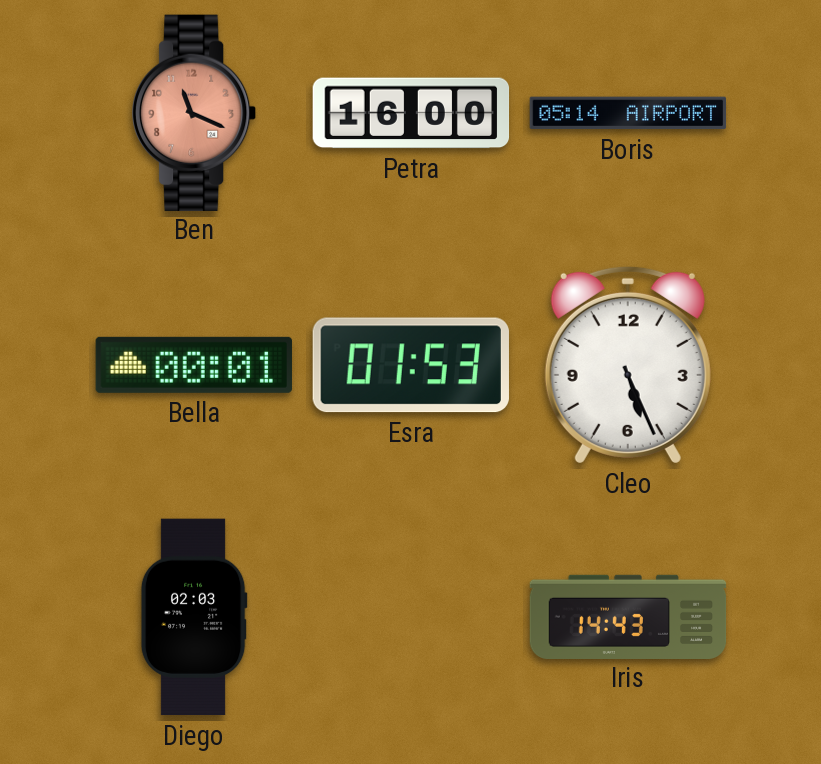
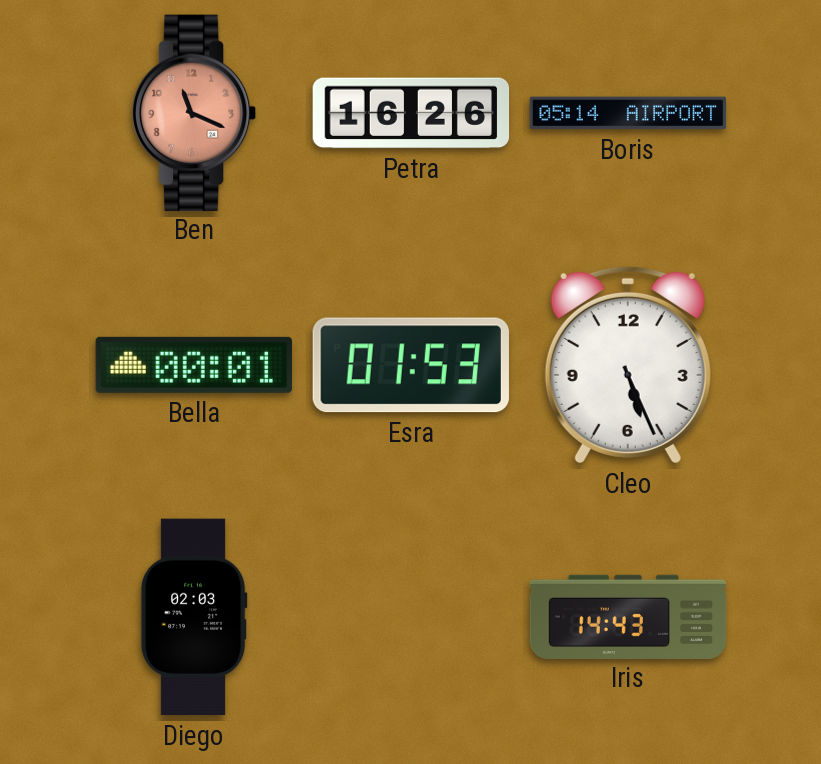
Petra: 16:00 -> 16:26
